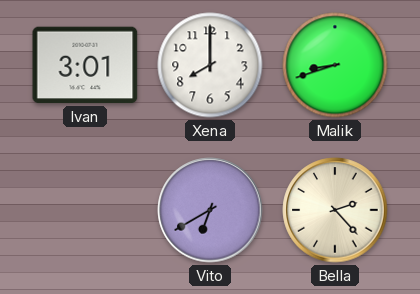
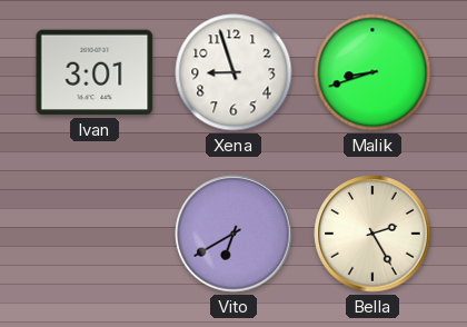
Xena: 8:00 -> 8:57
Bella: 2:23 -> 2:25
